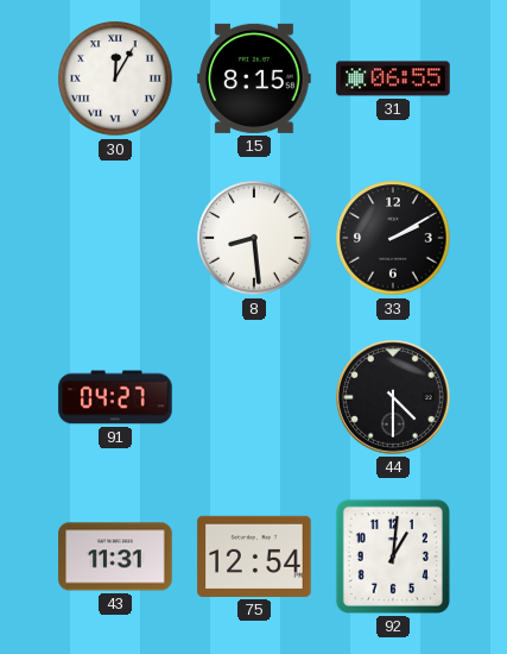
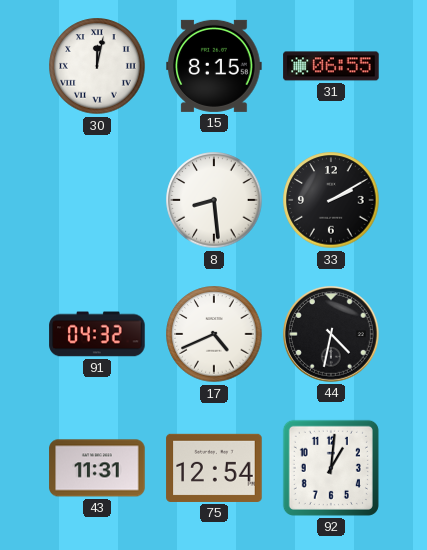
30: 12:05 -> 12:02
91: 04:27 -> 04:32
17: none -> 4:41
44: 4:30 -> 4:32
